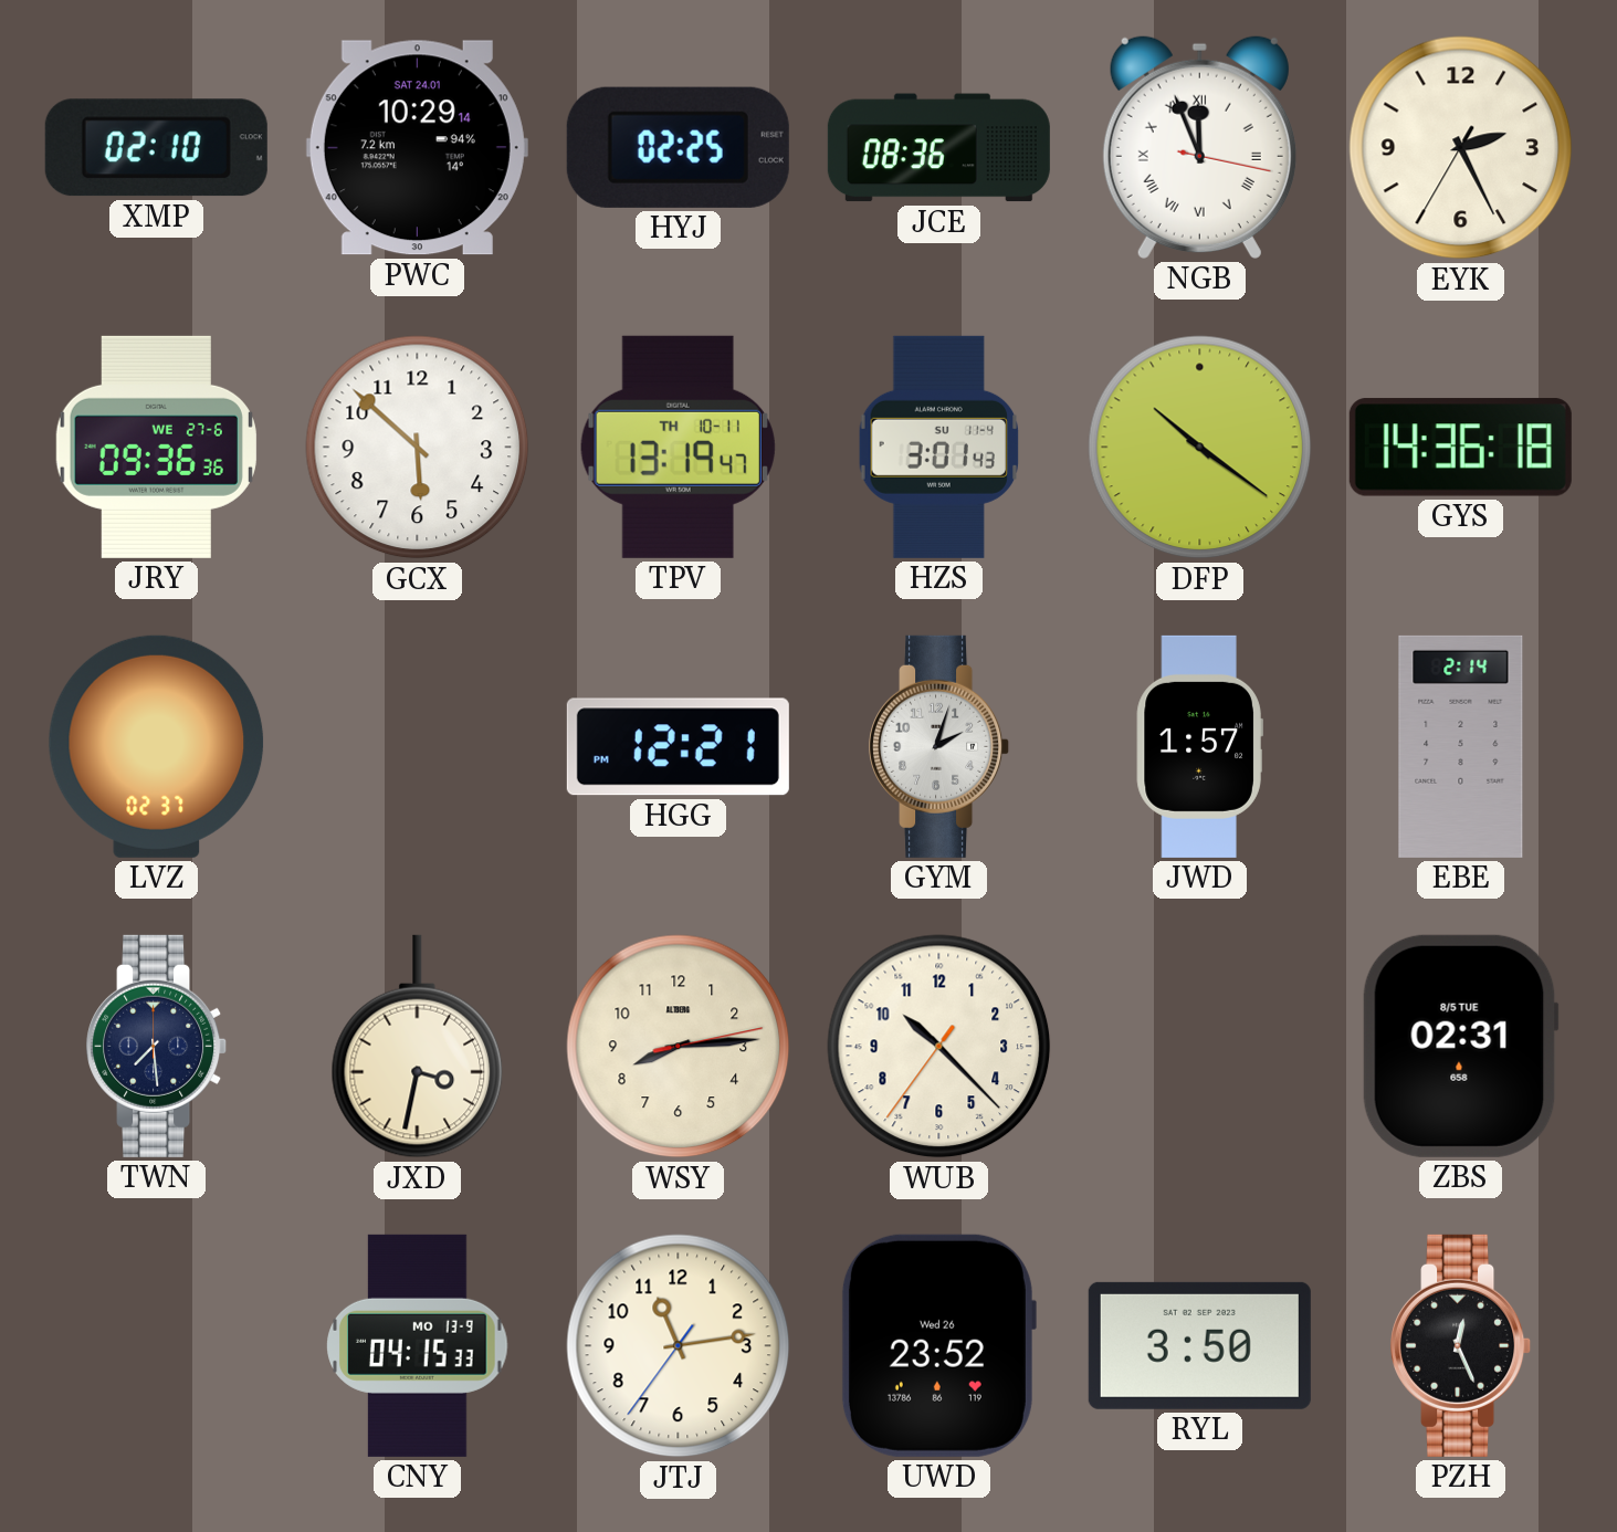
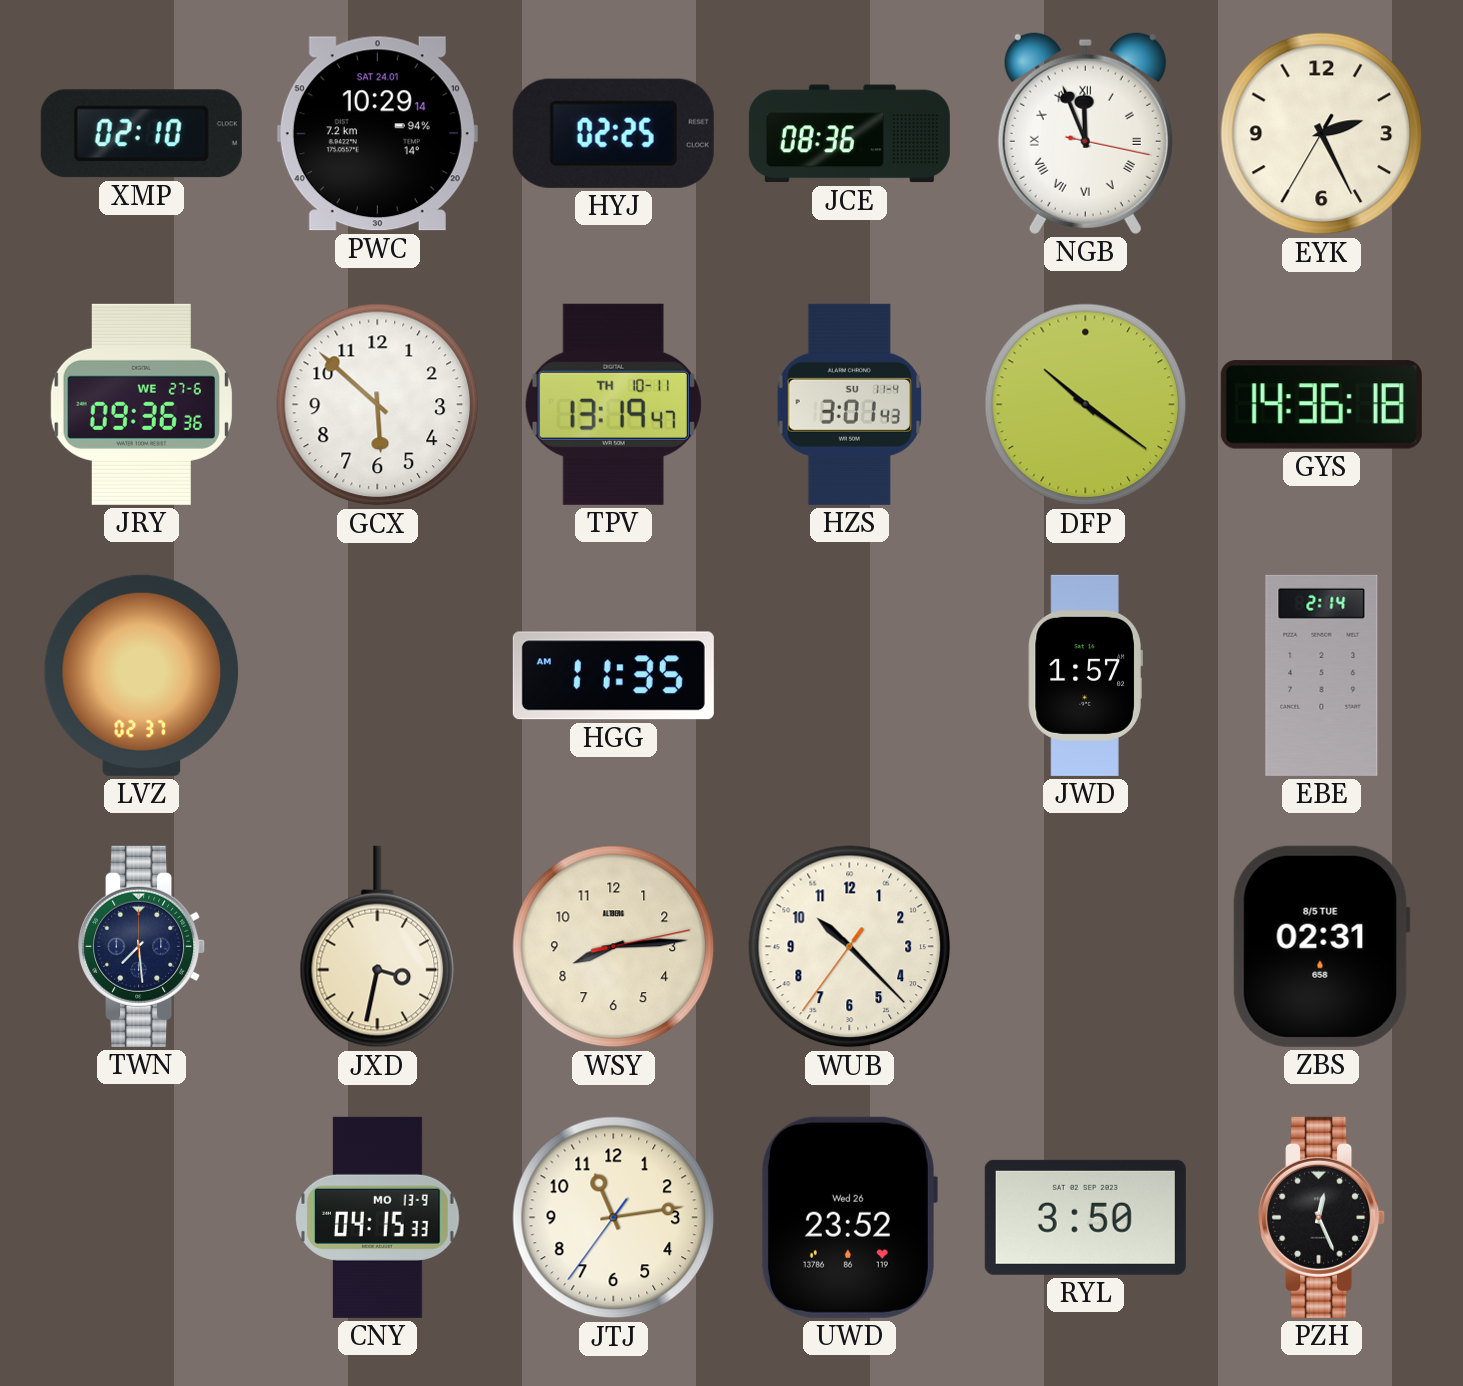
HGG: 12:21 -> 11:35
GYM: 2:03 -> none
